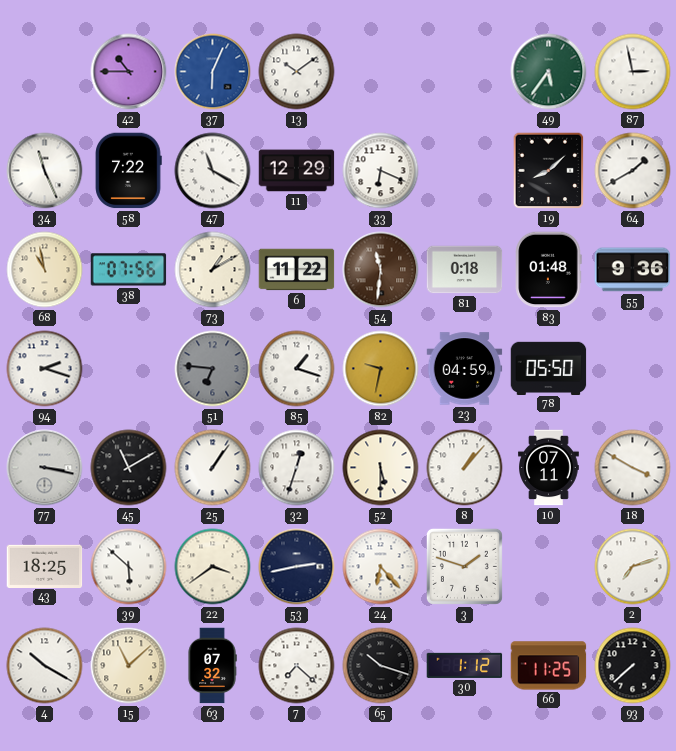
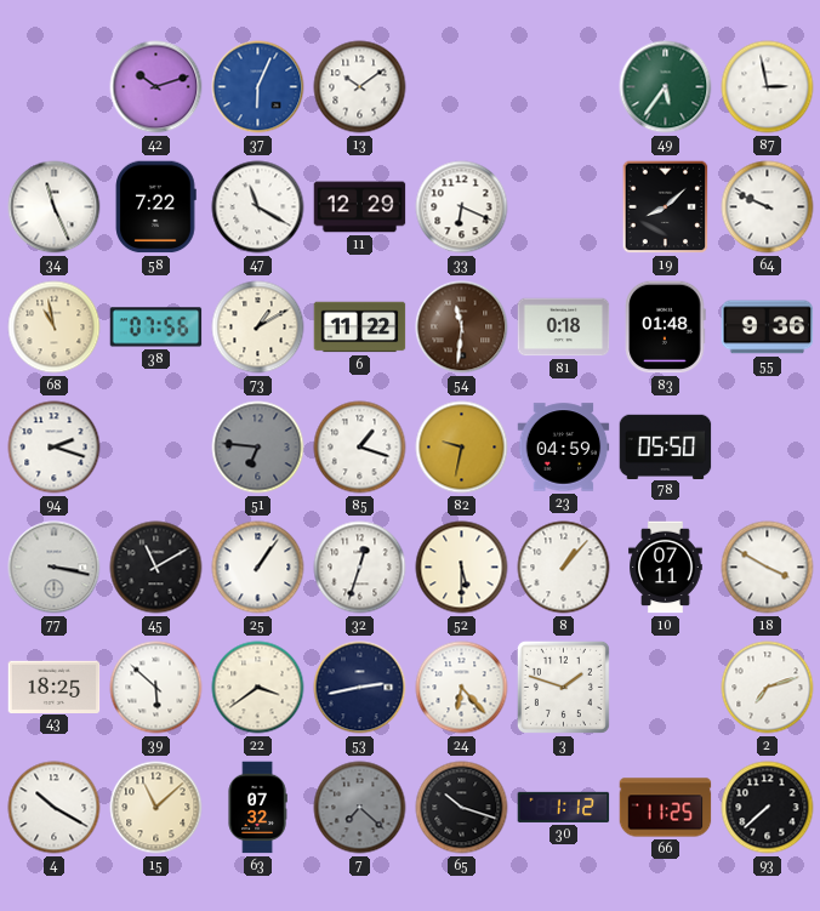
42: 10:45 -> 10:12
64: 1:40 -> 9:49
7 dial: white -> grey
